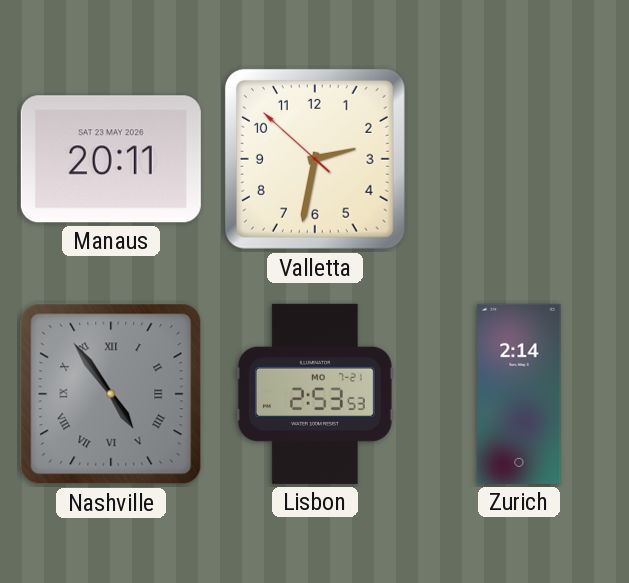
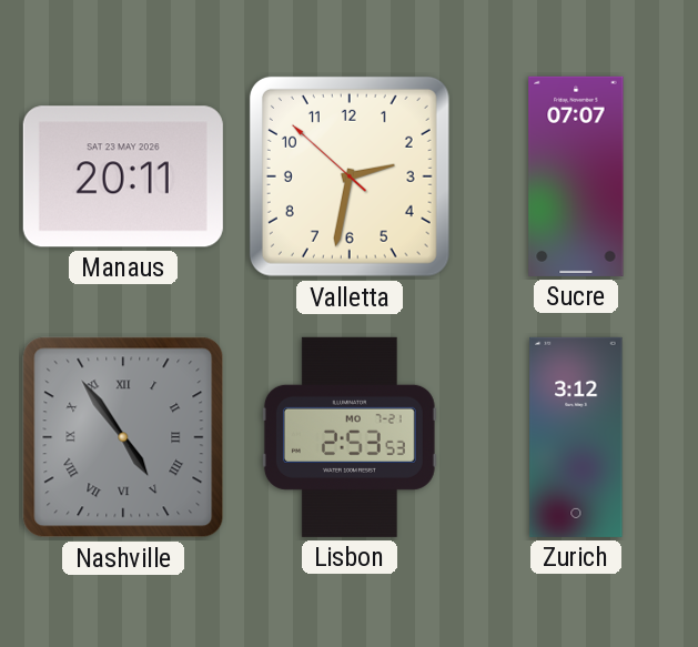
Sucre: none -> 07:07
Zurich: 2:14 -> 3:12
